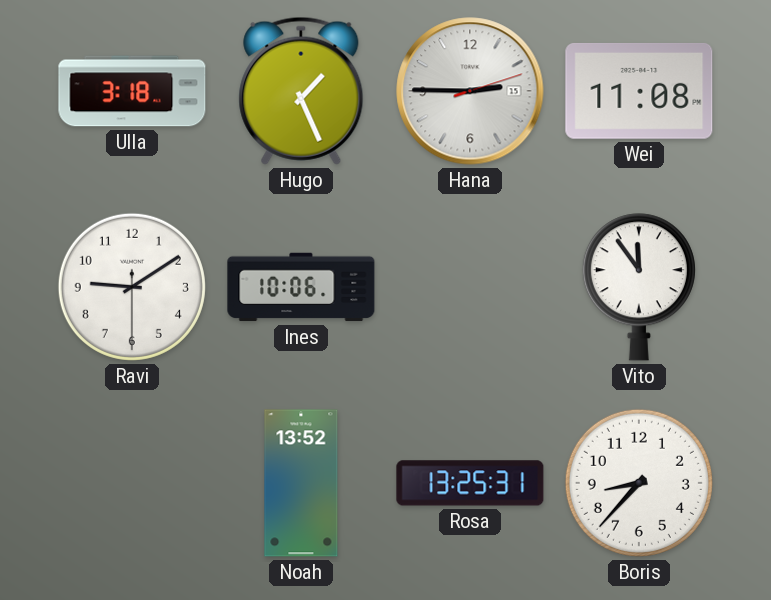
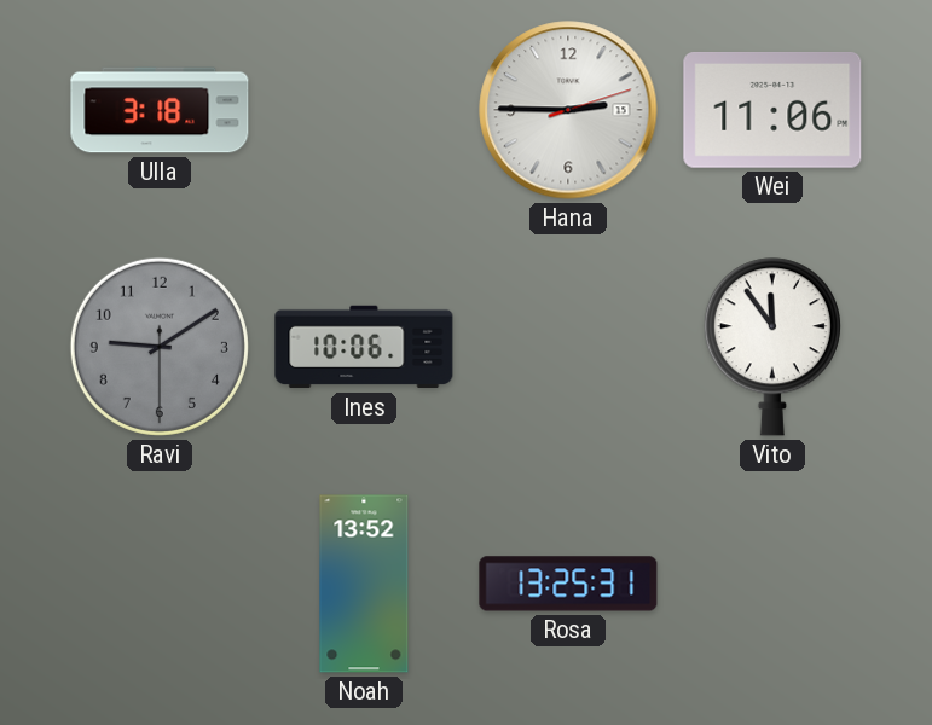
Hugo: 1:26 -> none
Wei: 11:08 -> 11:06
Ravi dial: white -> grey
Boris: 8:37 -> none
